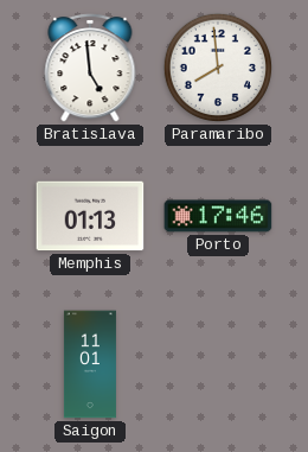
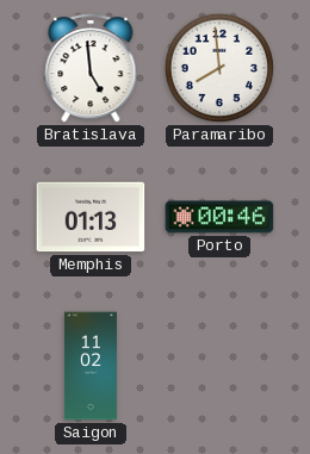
Porto: 17:46 -> 00:46
Saigon: 11:01 -> 11:02
